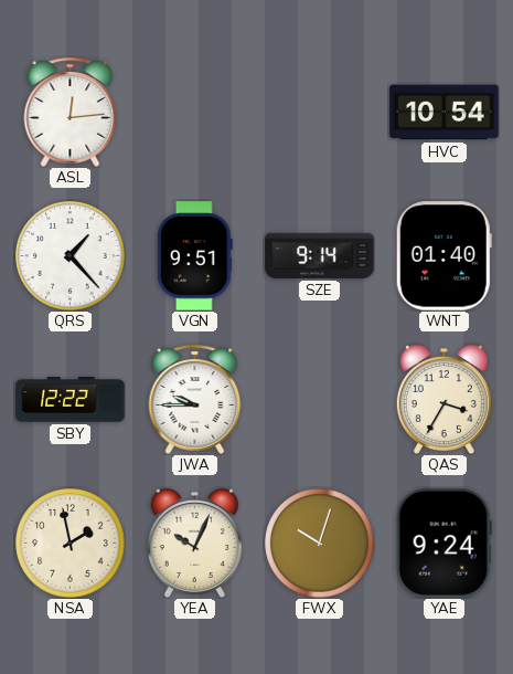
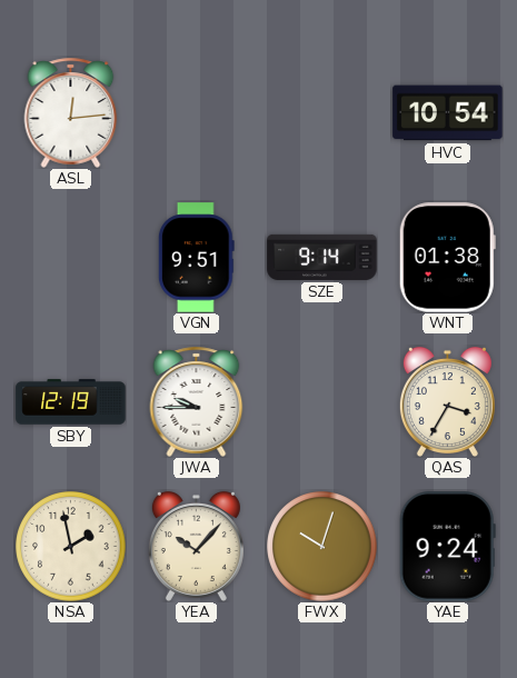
QRS: 1:23 -> none
WNT: 01:40 -> 01:38
SBY: 12:22 -> 12:19
YEA: 10:04 -> 10:07
